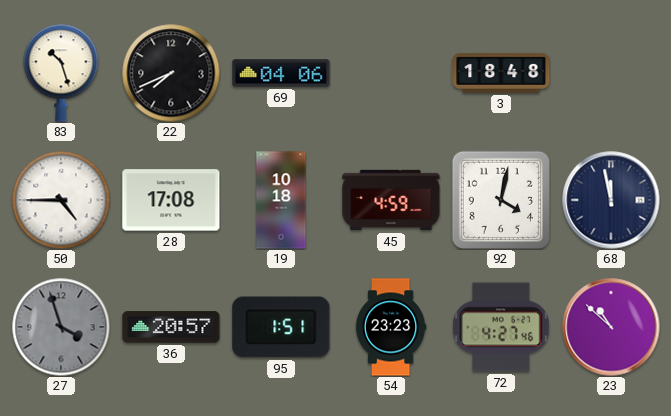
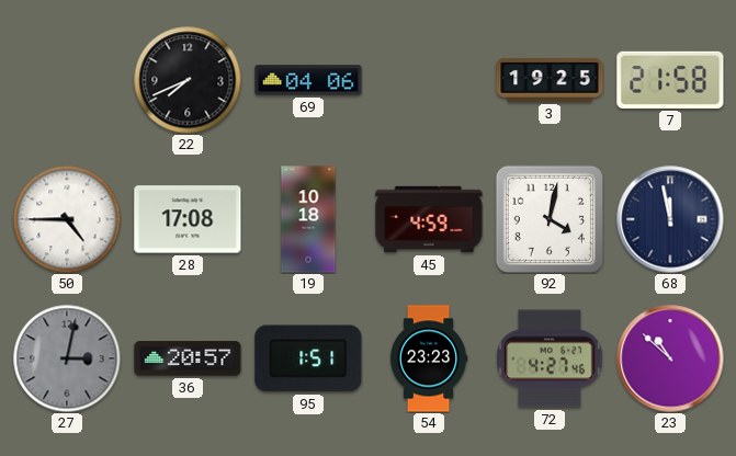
83: 10:27 -> none
3: 18:48 -> 19:25
7: none -> 21:58
27: 3:57 -> 3:02
